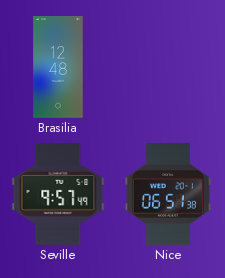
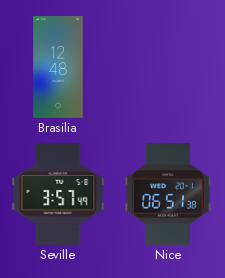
Seville: 9:57 -> 3:57
